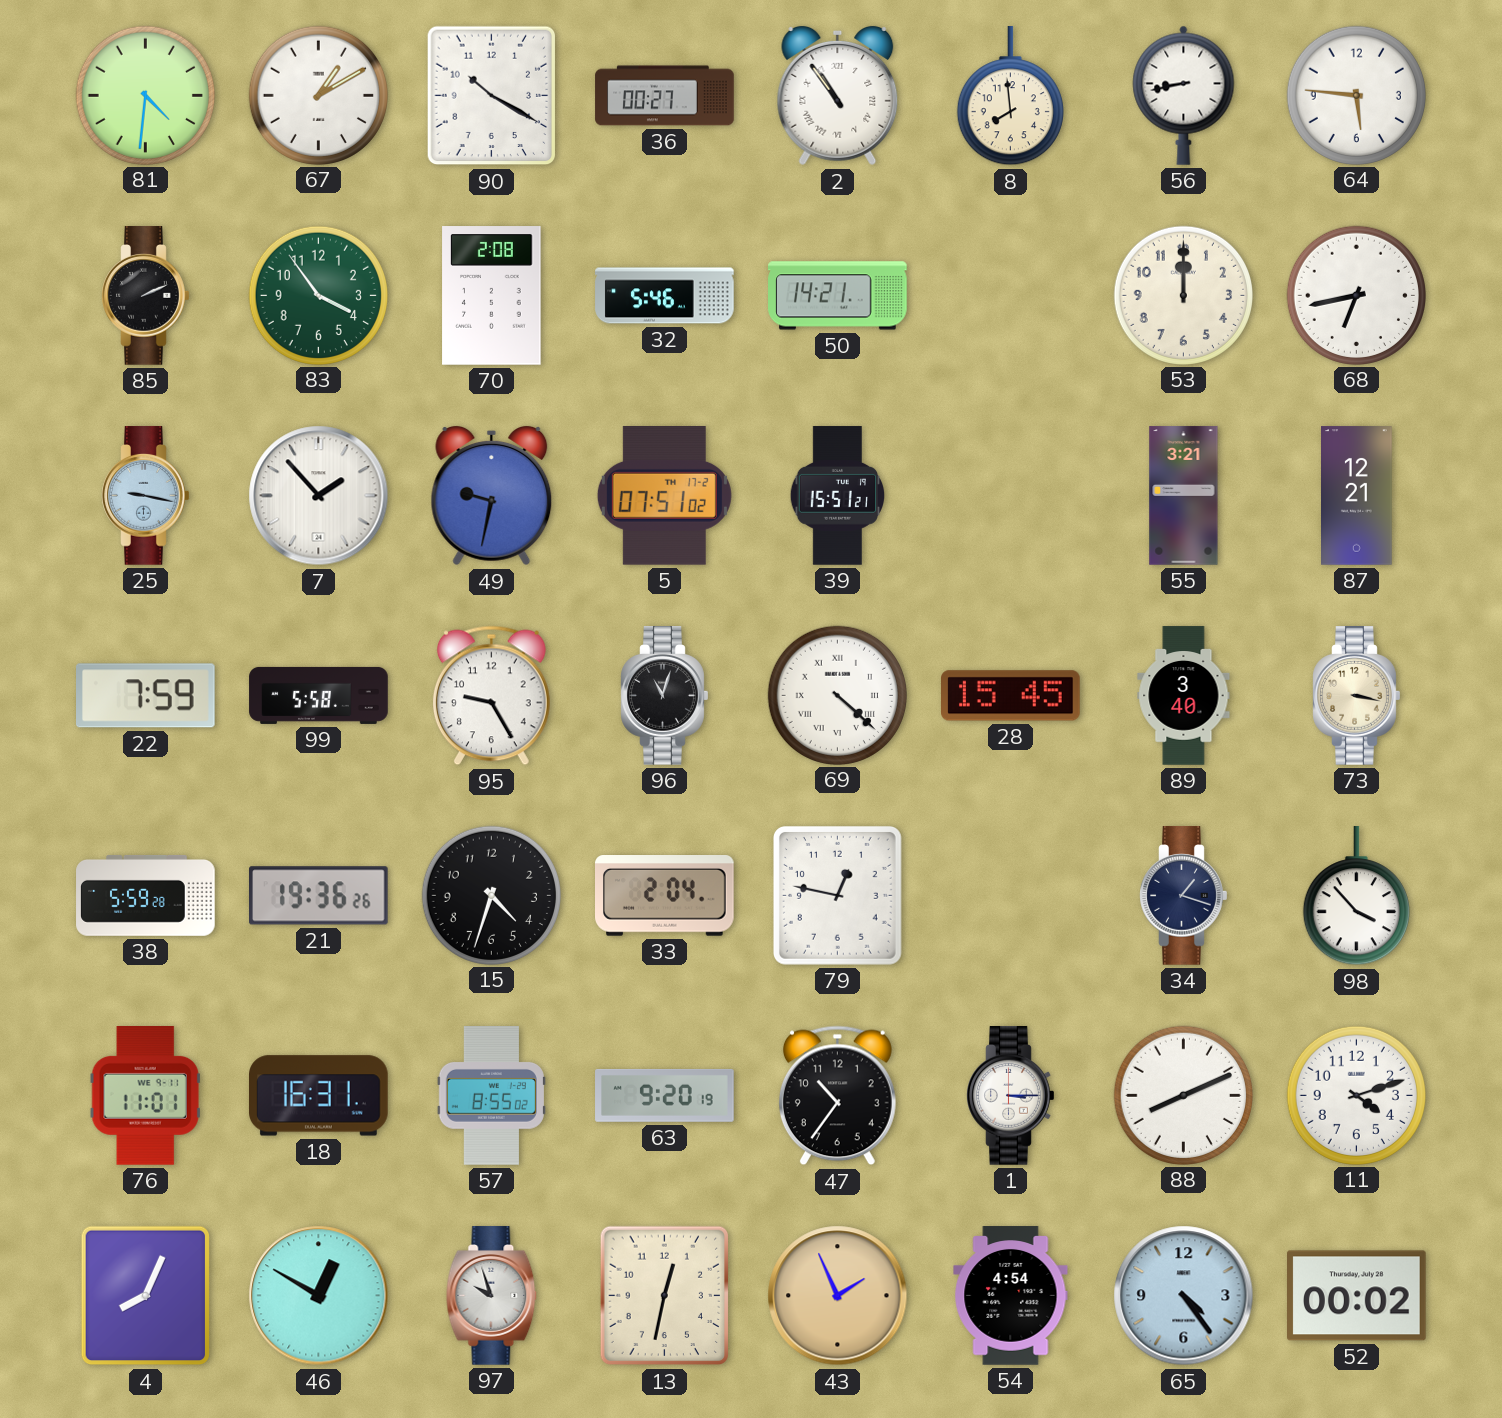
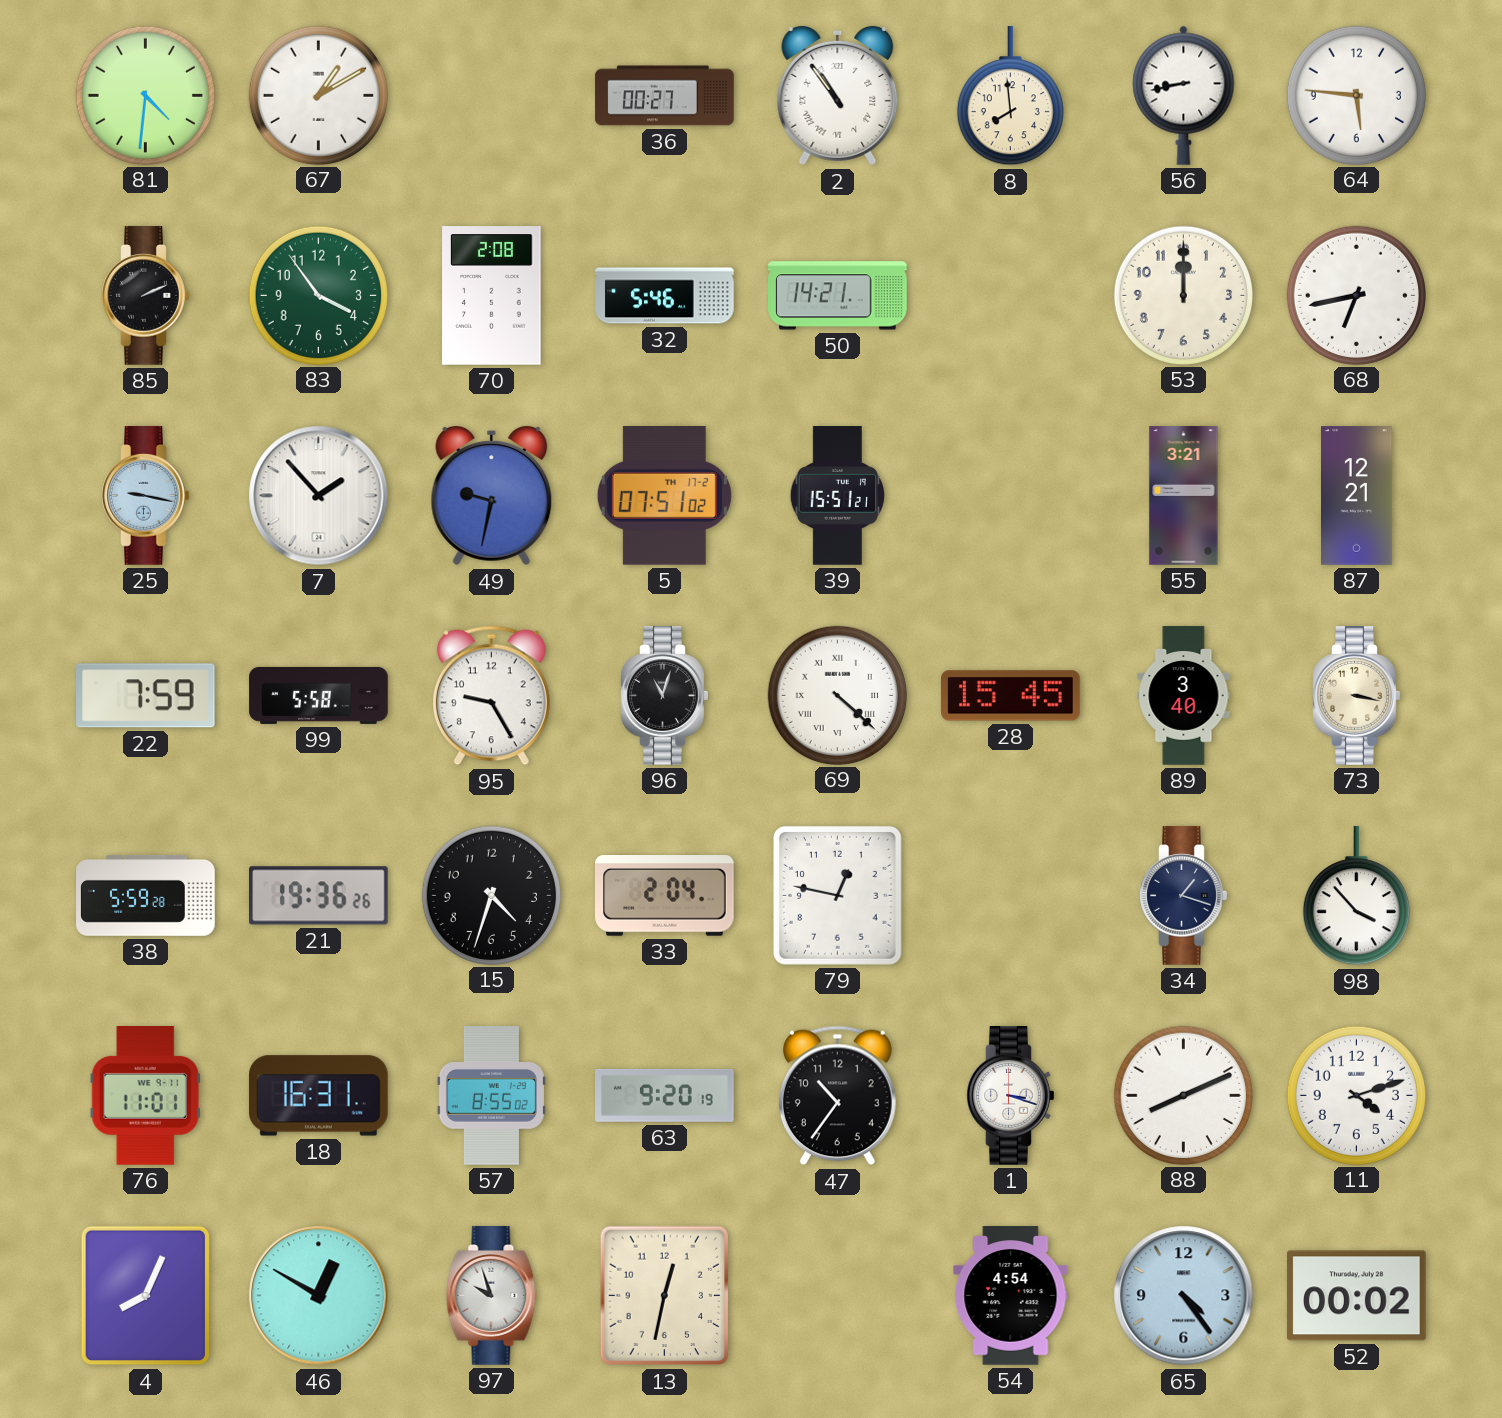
90: 10:20 -> none
1: 3:15 -> 3:18
43: 1:56 -> none
